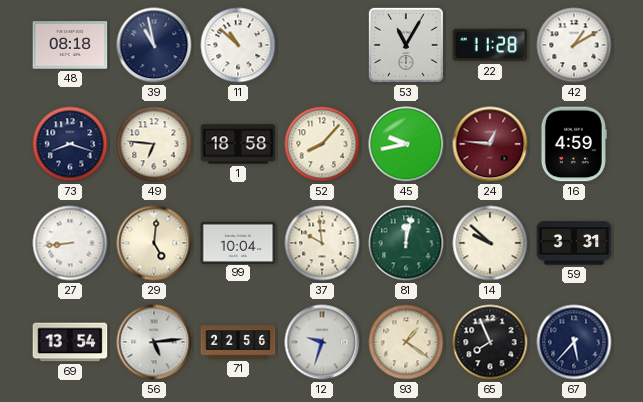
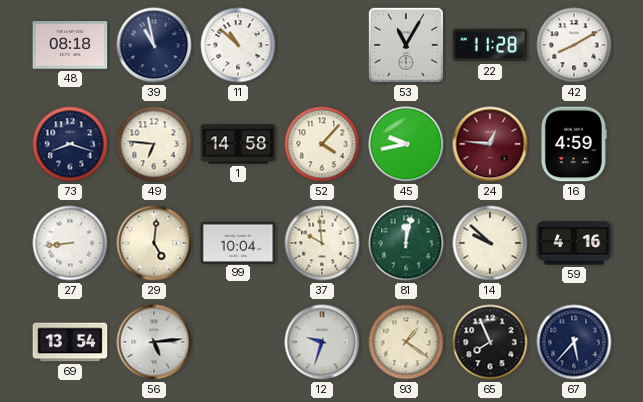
42: 1:10 -> 8:10
1: 18:58 -> 14:58
52: 8:07 -> 4:07
59: 3:31 -> 4:16
71: 22:56 -> none
